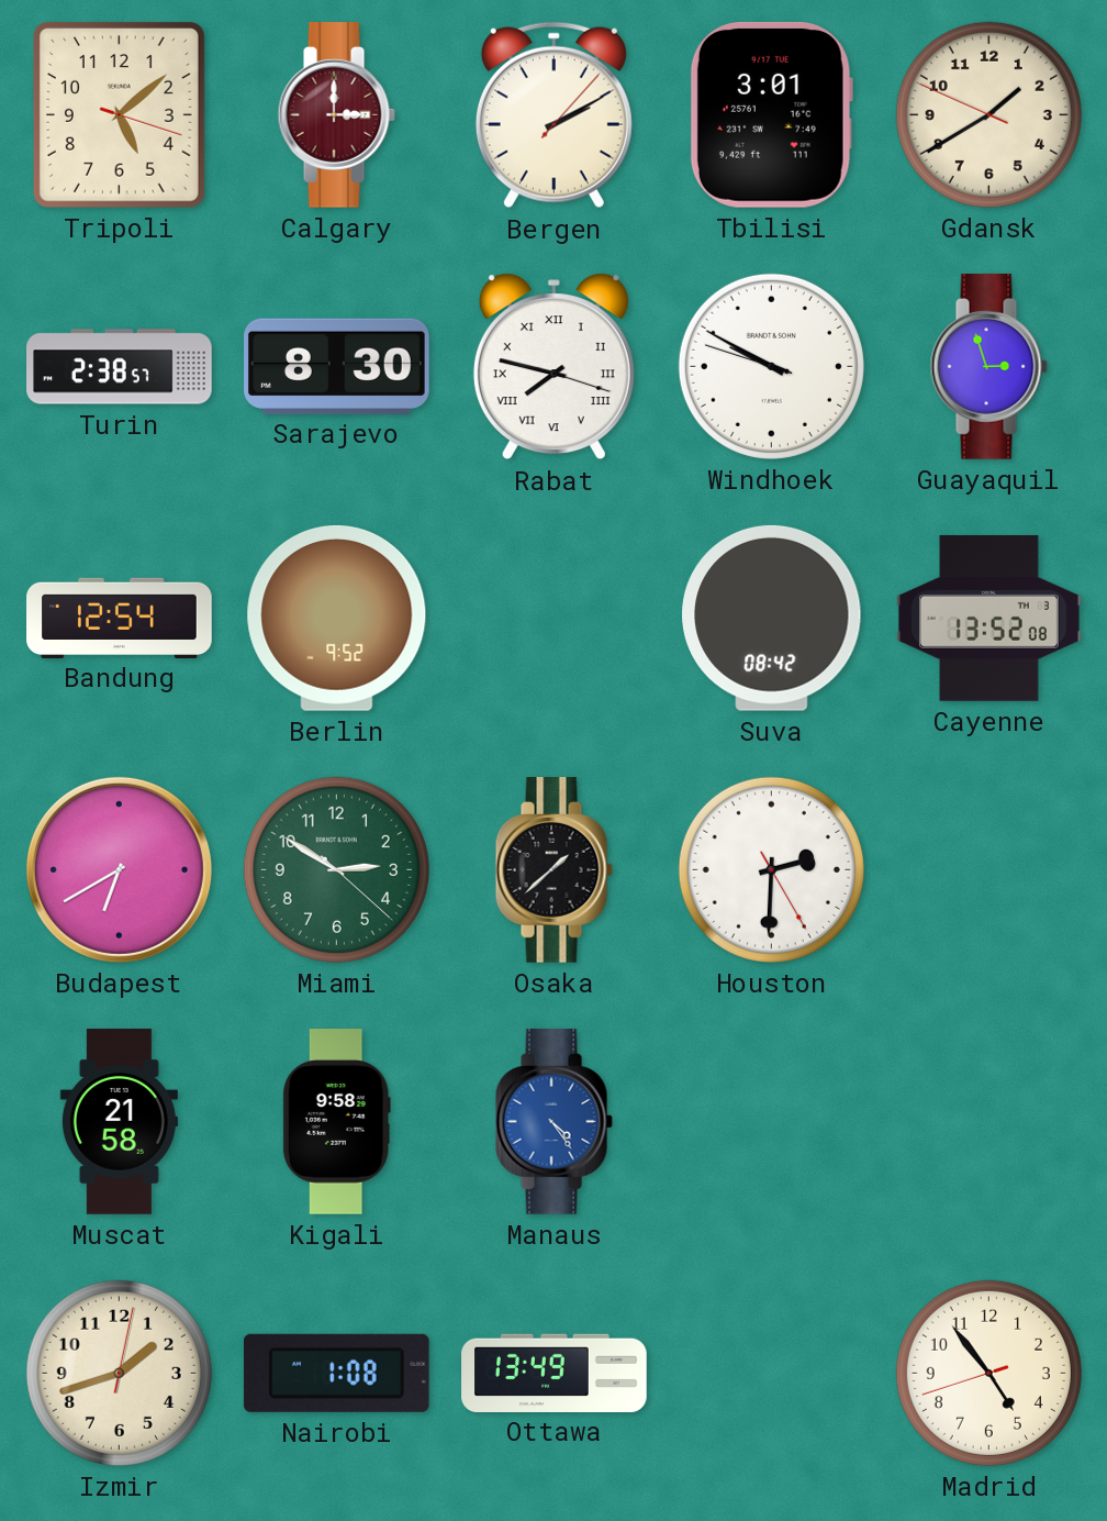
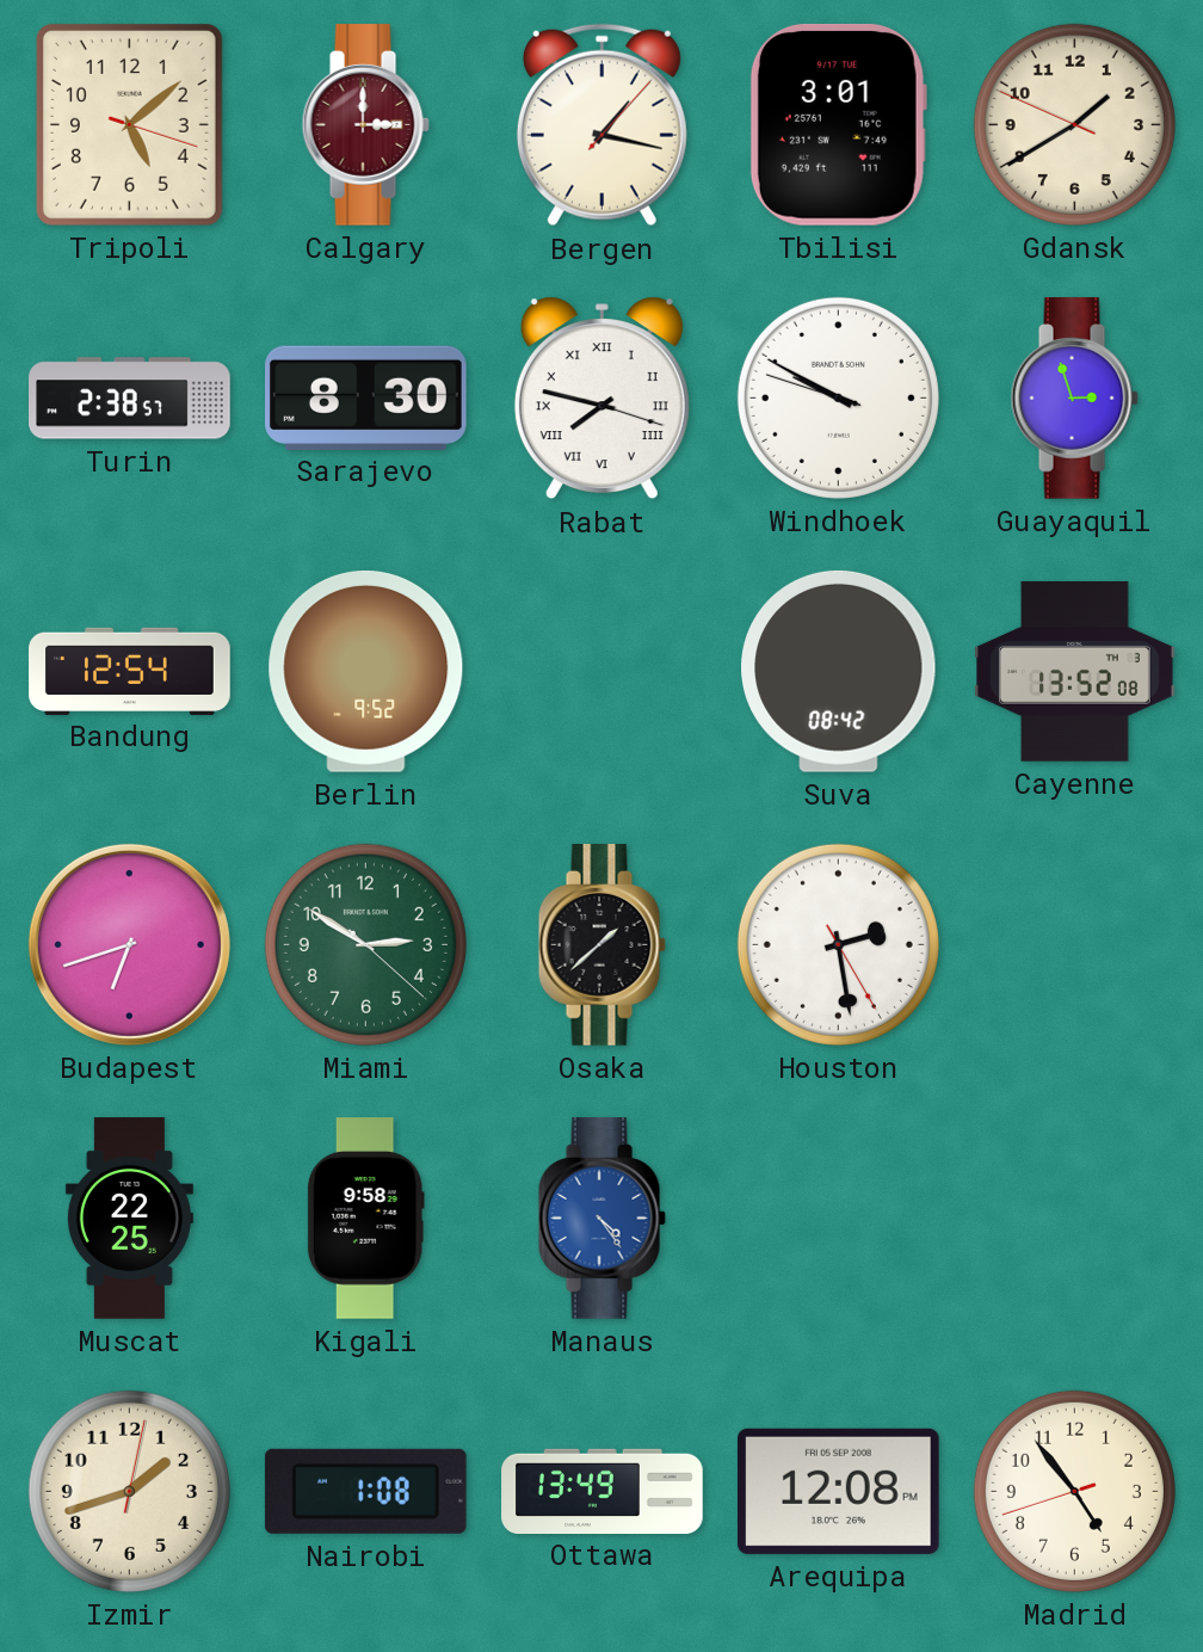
Bergen: 2:10 -> 1:17
Budapest: 6:40 -> 6:42
Houston: 2:30 -> 2:28
Muscat: 21:58 -> 22:25
Arequipa: none -> 12:08
